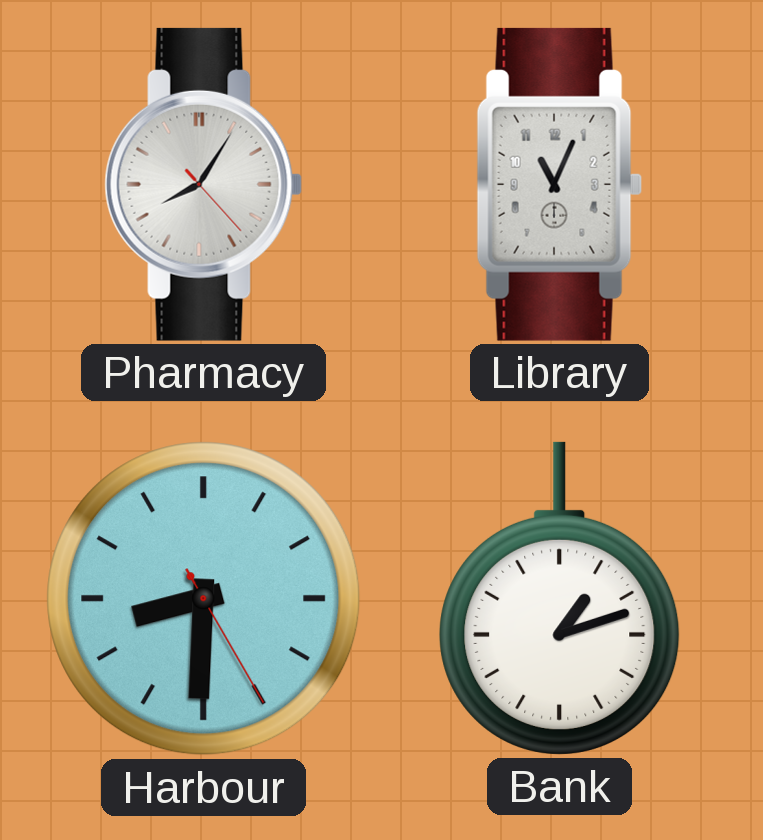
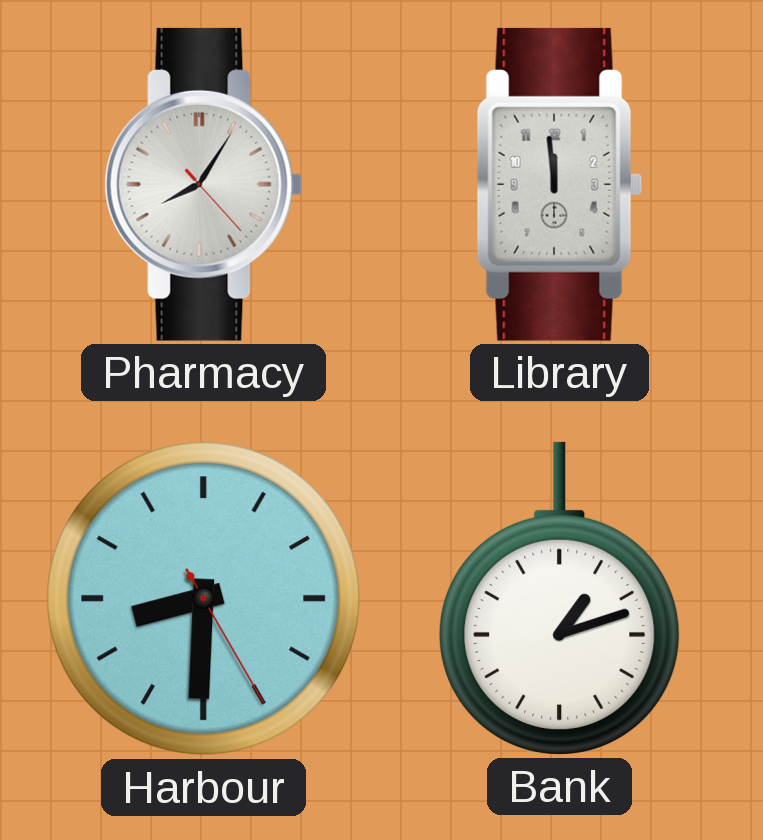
Library: 11:04 -> 11:59
